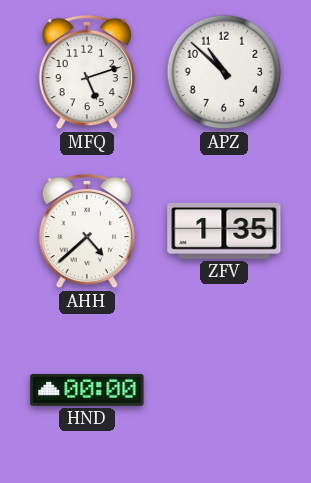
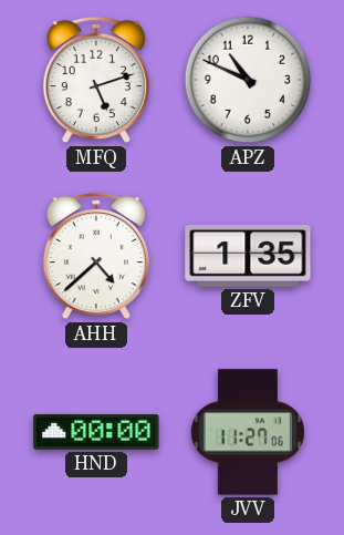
APZ: 10:52 -> 10:49
JVV: none -> 11:27
